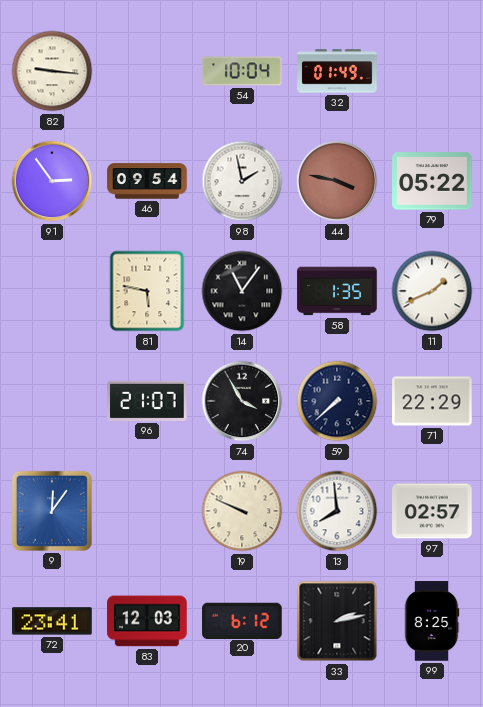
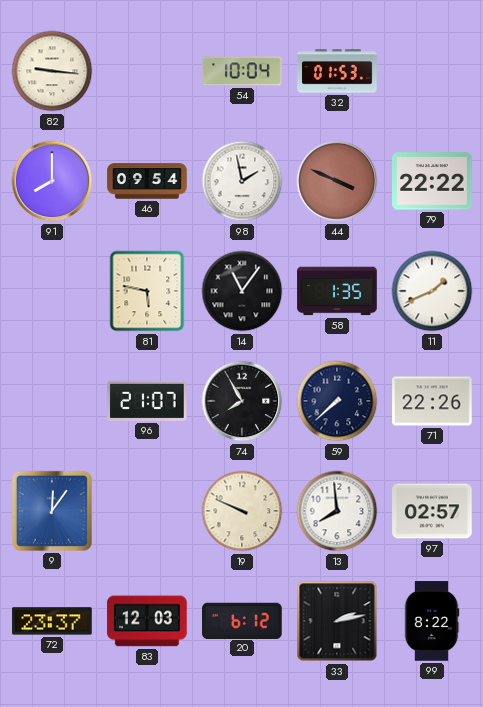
32: 01:49 -> 01:53
91: 2:54 -> 8:00
44: 3:47 -> 3:49
79: 05:22 -> 22:22
74: 3:55 -> 7:55
71: 22:29 -> 22:26
72: 23:41 -> 23:37
99: 8:25 -> 8:22
